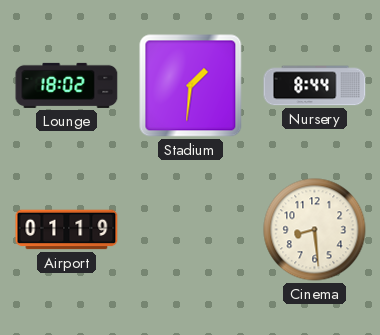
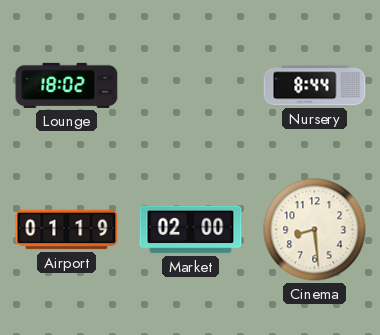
Stadium: 1:31 -> none
Market: none -> 02:00
